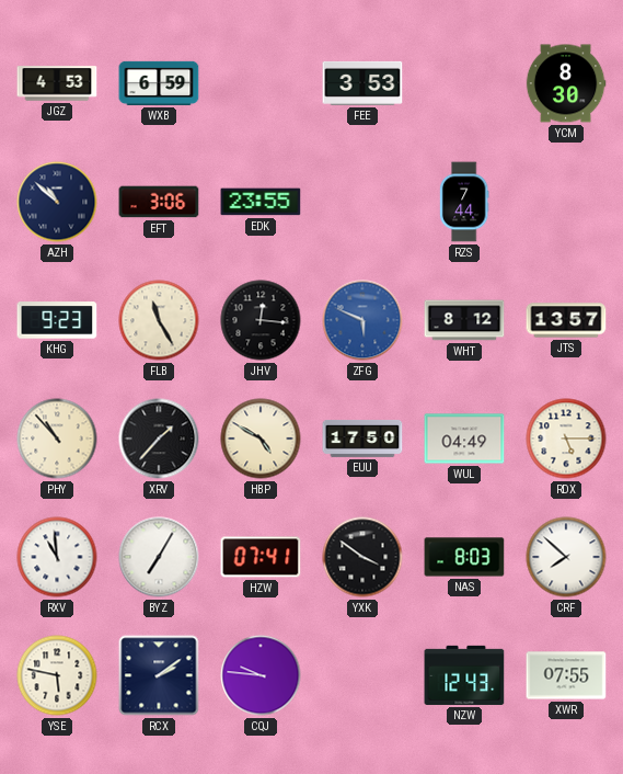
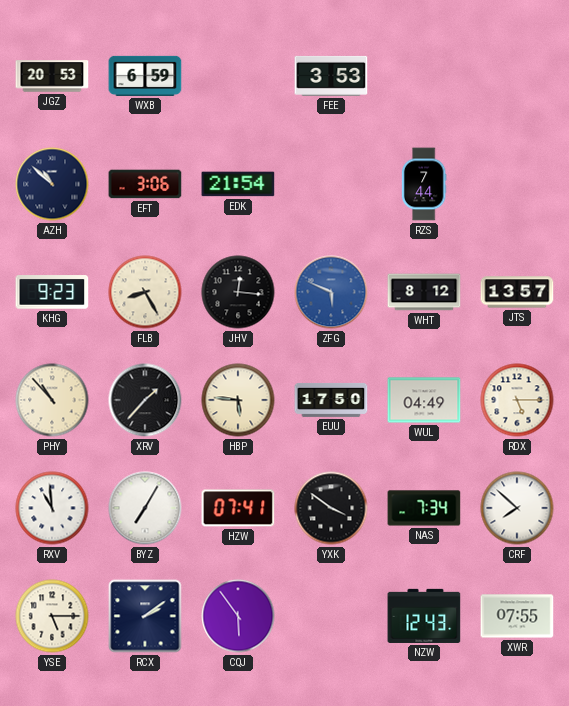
JGZ: 4:53 -> 20:53
YCM: 8:30 -> none
EDK: 23:55 -> 21:54
FLB: 11:25 -> 8:25
HBP: 4:50 -> 5:46
NAS: 8:03 -> 7:34
YSE: 5:47 -> 5:15
CQJ: 9:46 -> 5:54
